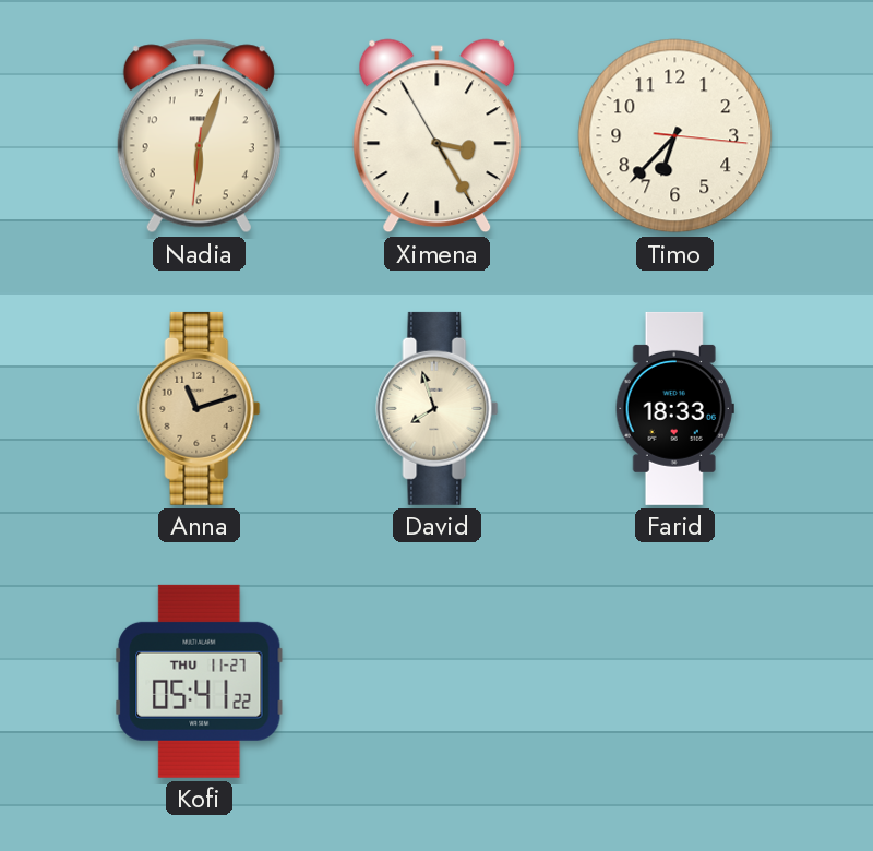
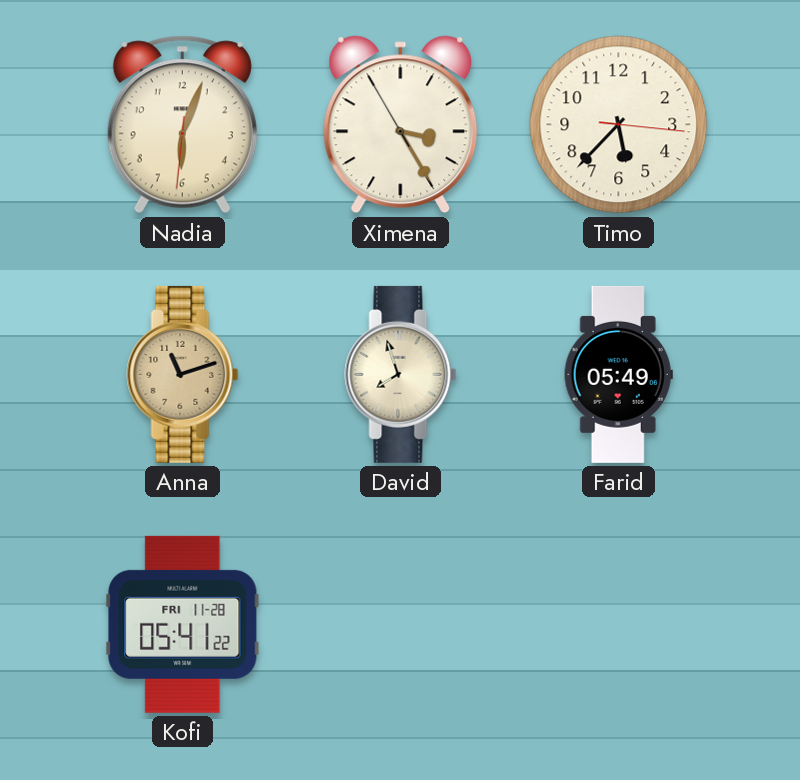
Timo: 6:37 -> 5:37
Farid: 18:33 -> 05:49
Kofi date: THU 11-27 -> FRI 11-28
